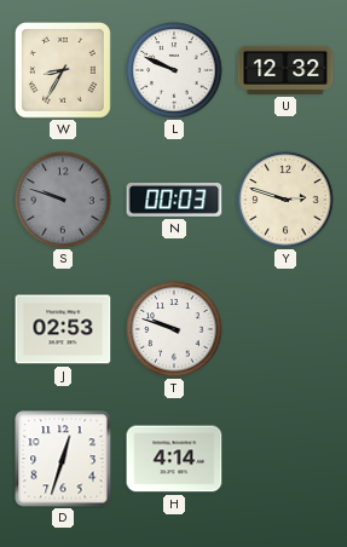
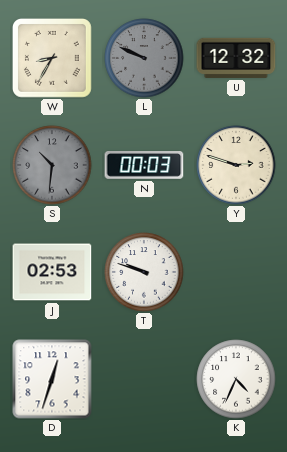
L dial: white -> grey
S: 9:48 -> 10:31
H: 4:14 -> none
K: none -> 4:34
